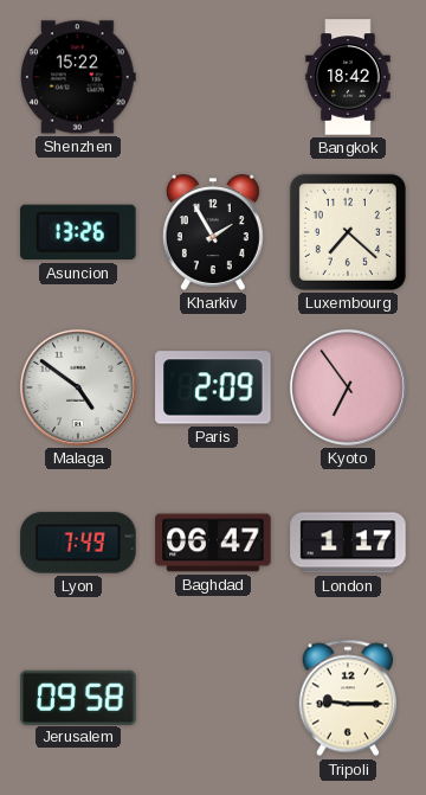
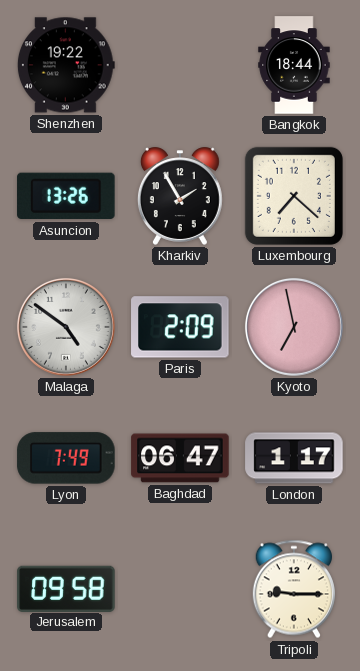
Shenzhen: 15:22 -> 19:22
Bangkok: 18:42 -> 18:44
Kyoto: 6:54 -> 6:58
